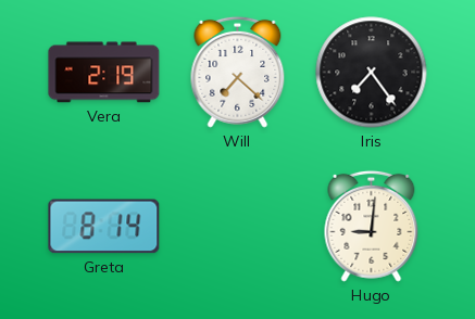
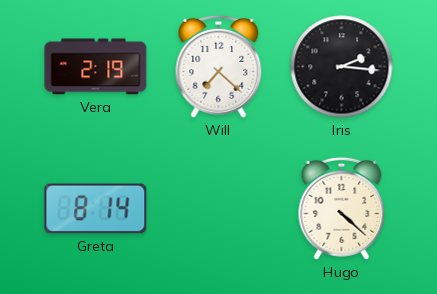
Iris: 7:24 -> 2:16
Hugo: 9:01 -> 4:22
